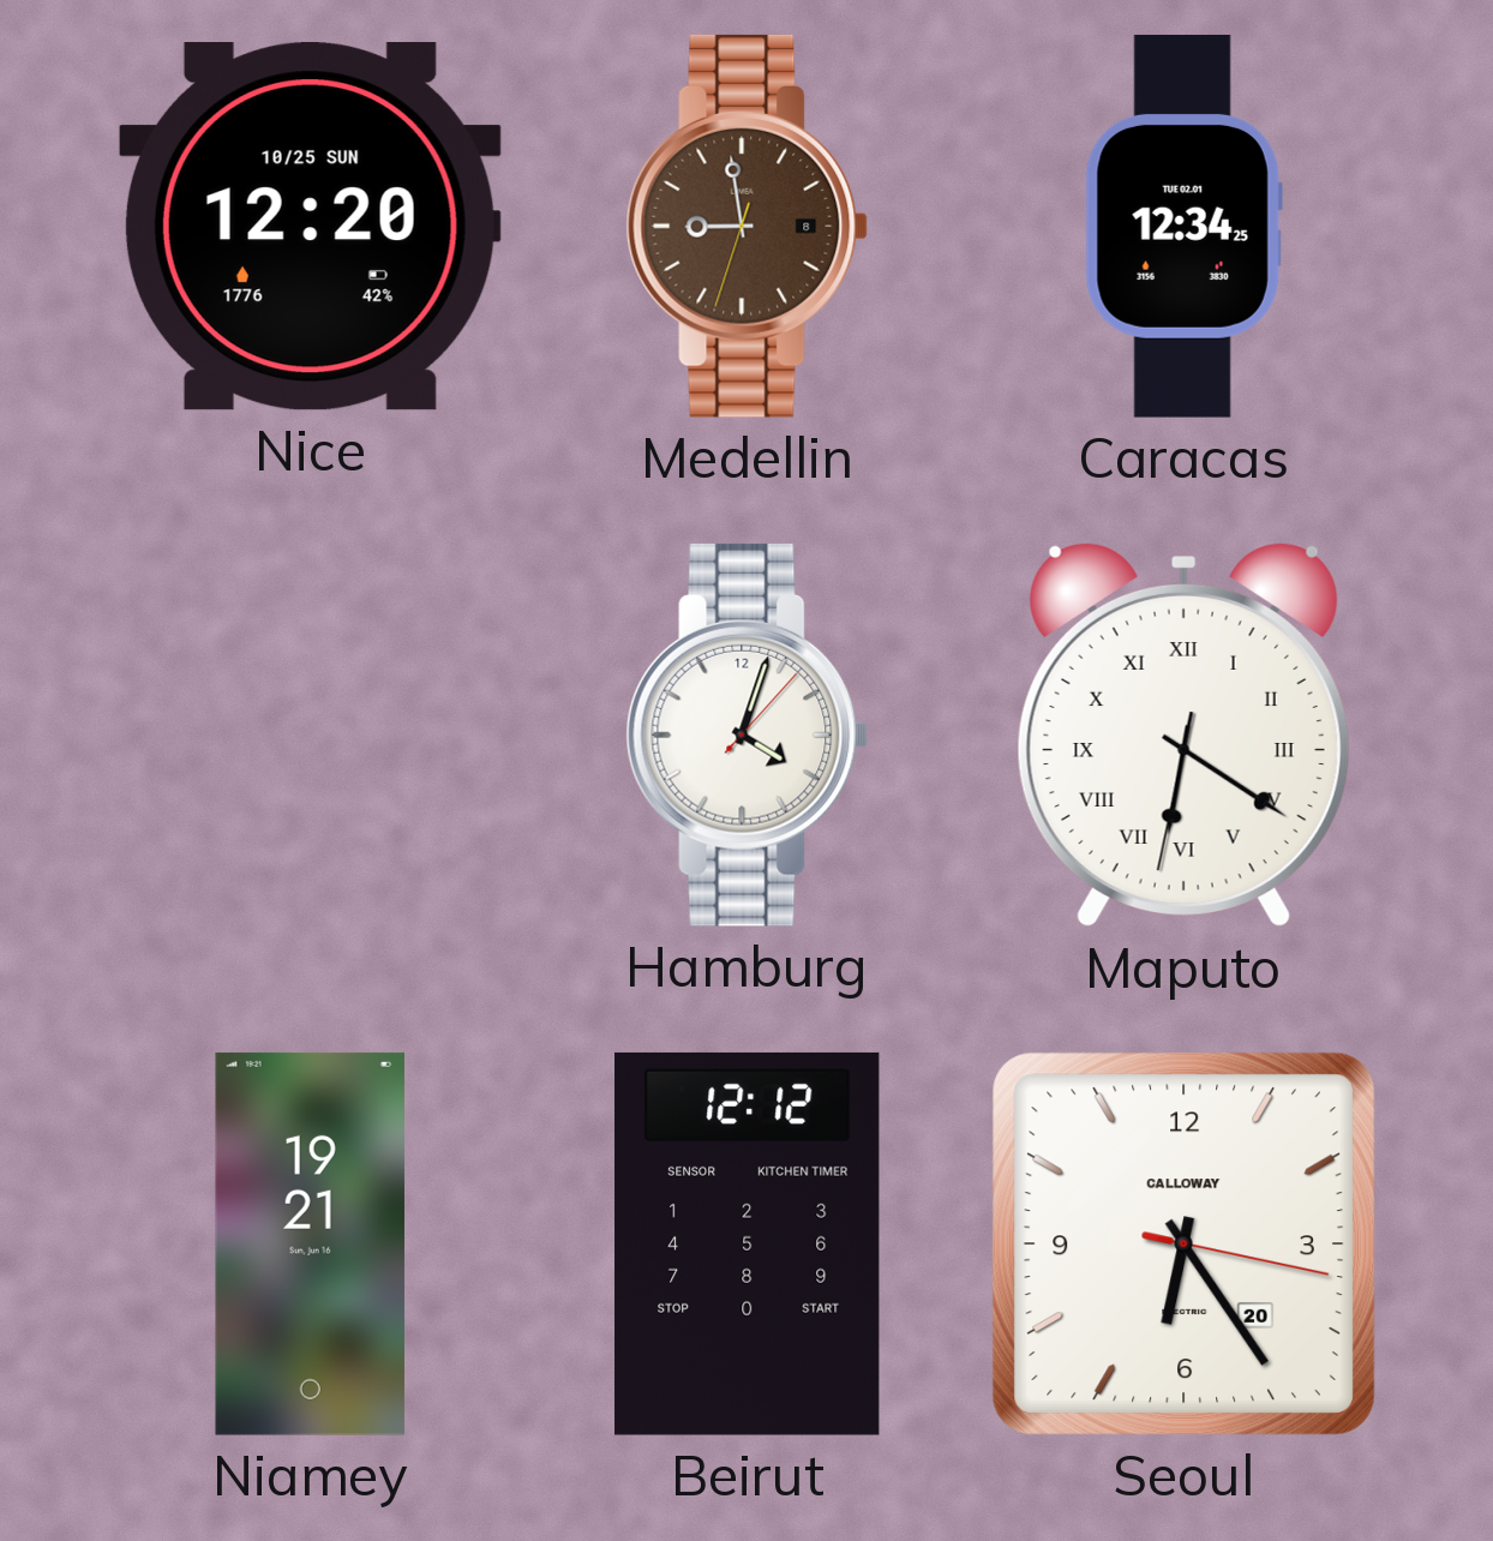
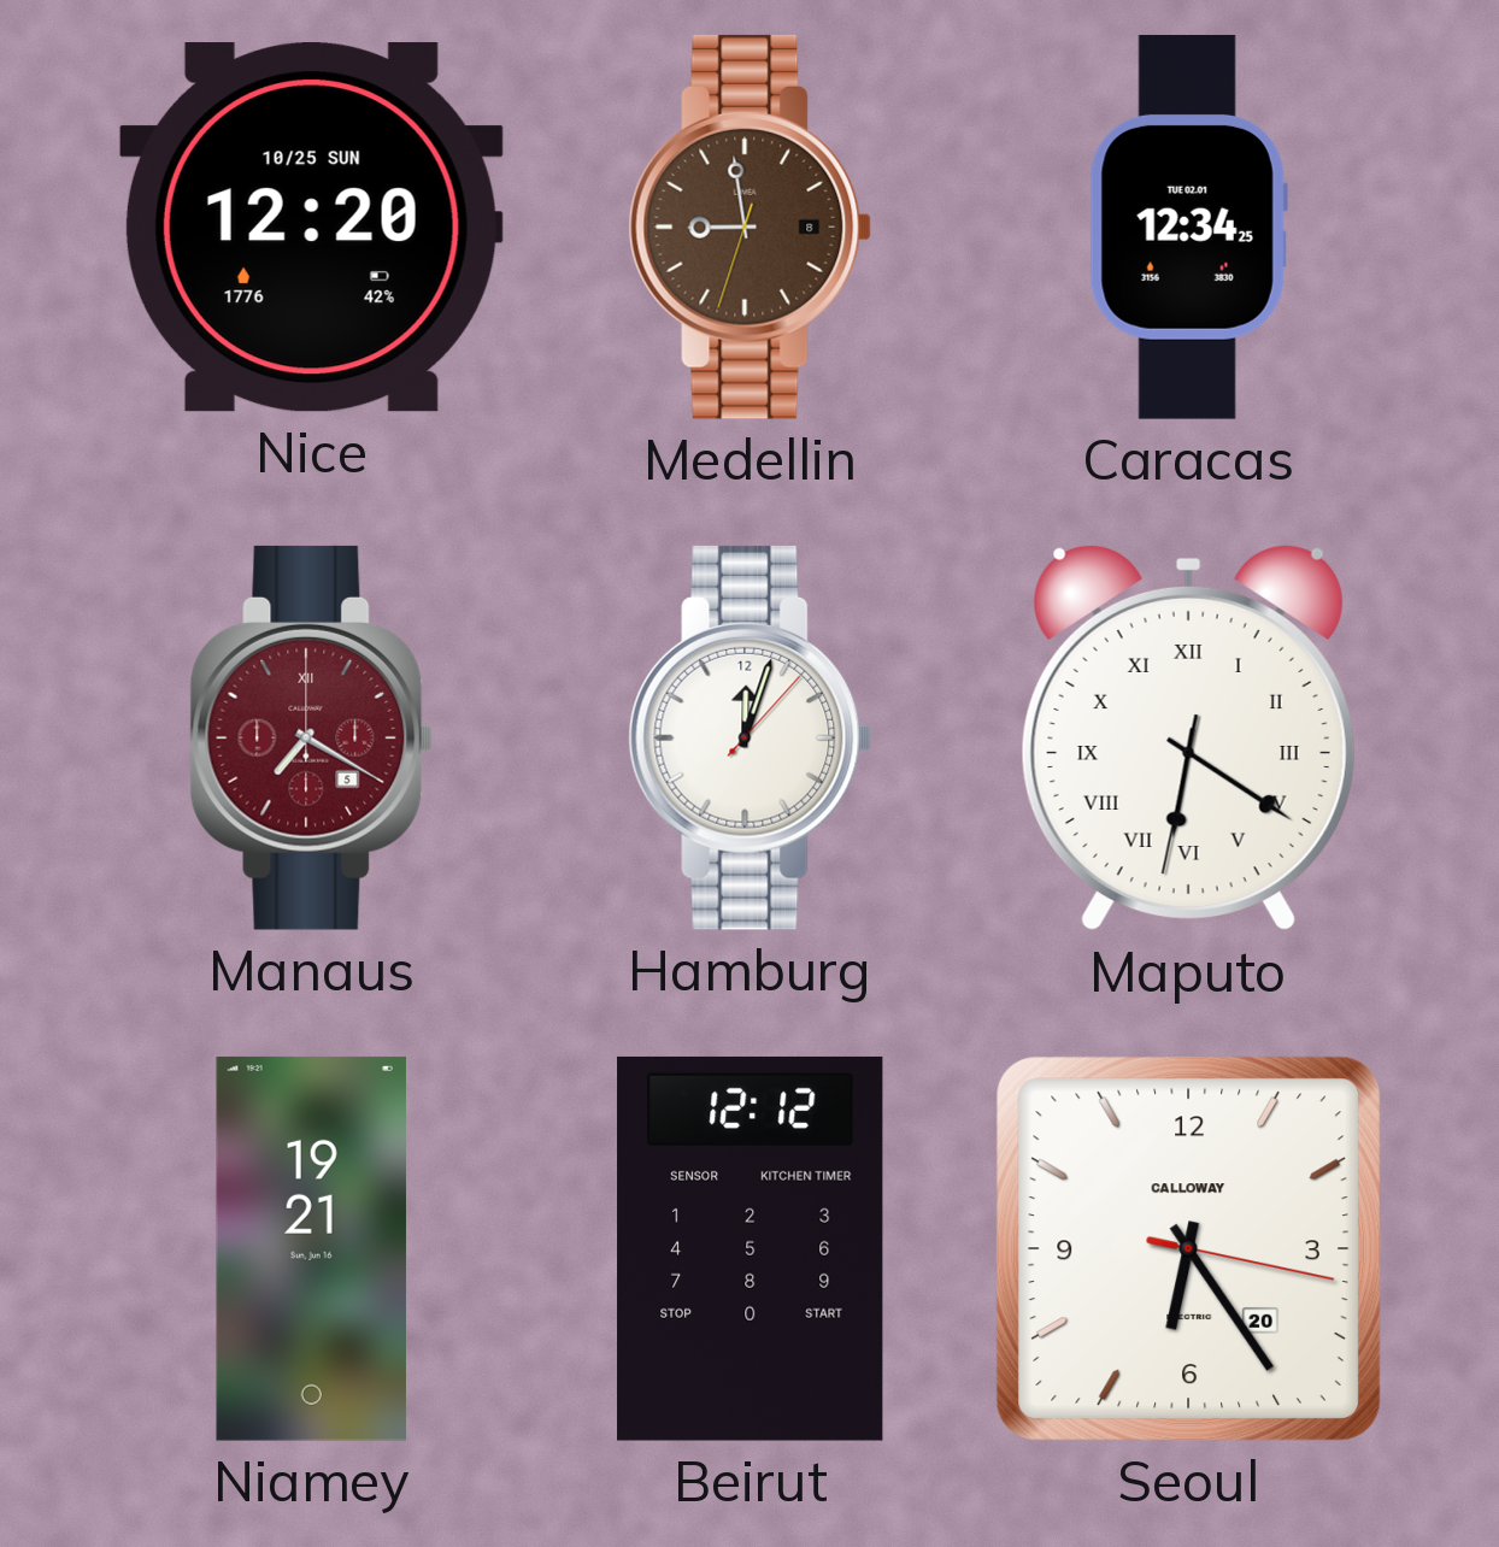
Manaus: none -> 7:20
Hamburg: 4:03 -> 12:03
